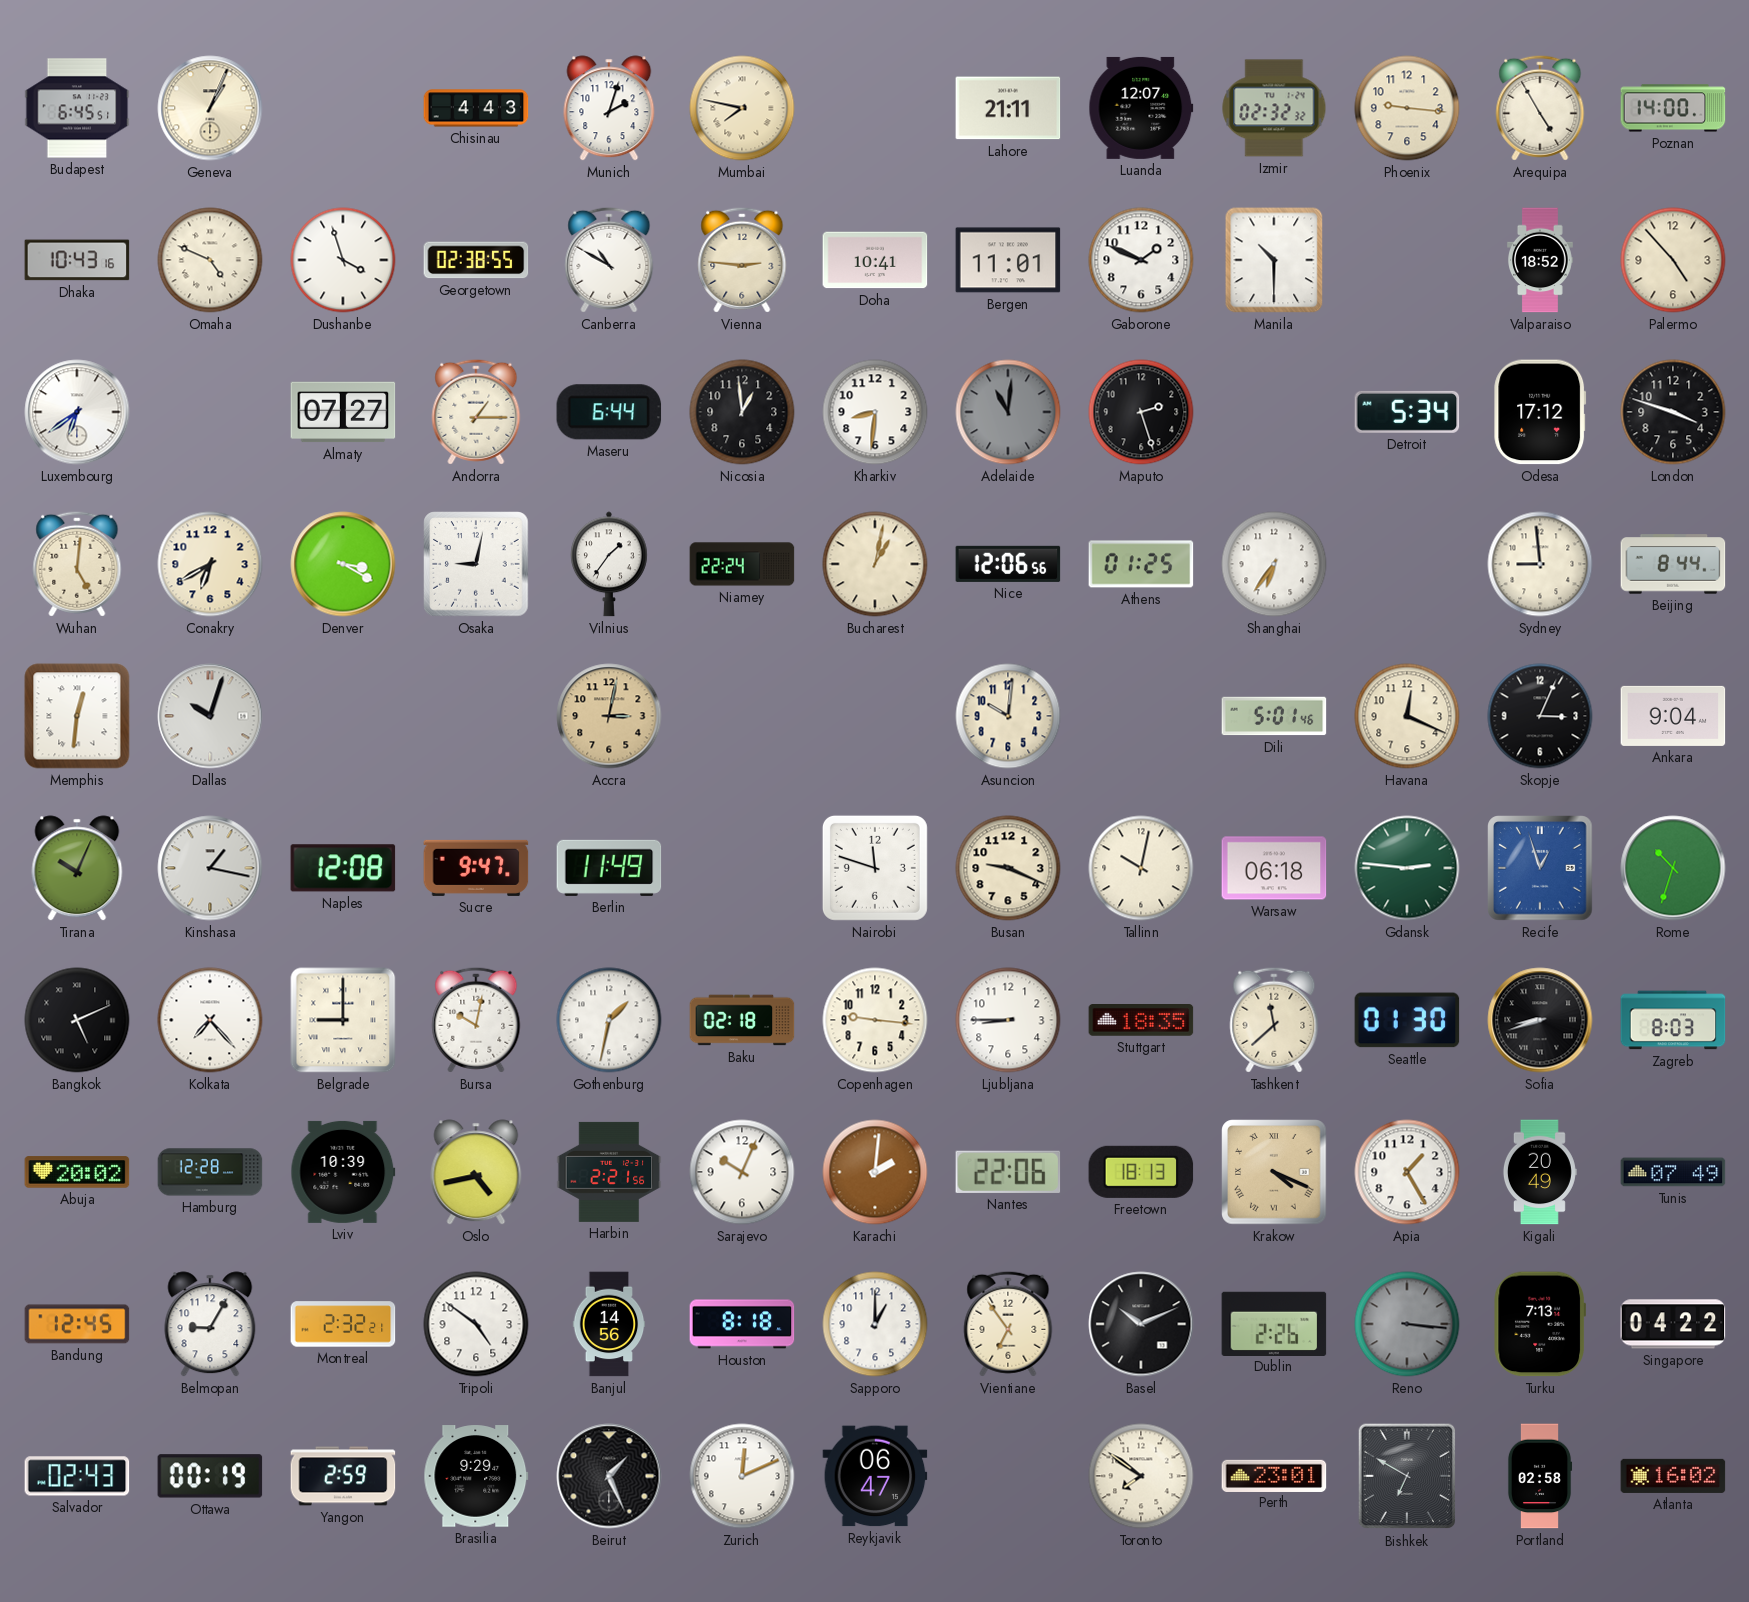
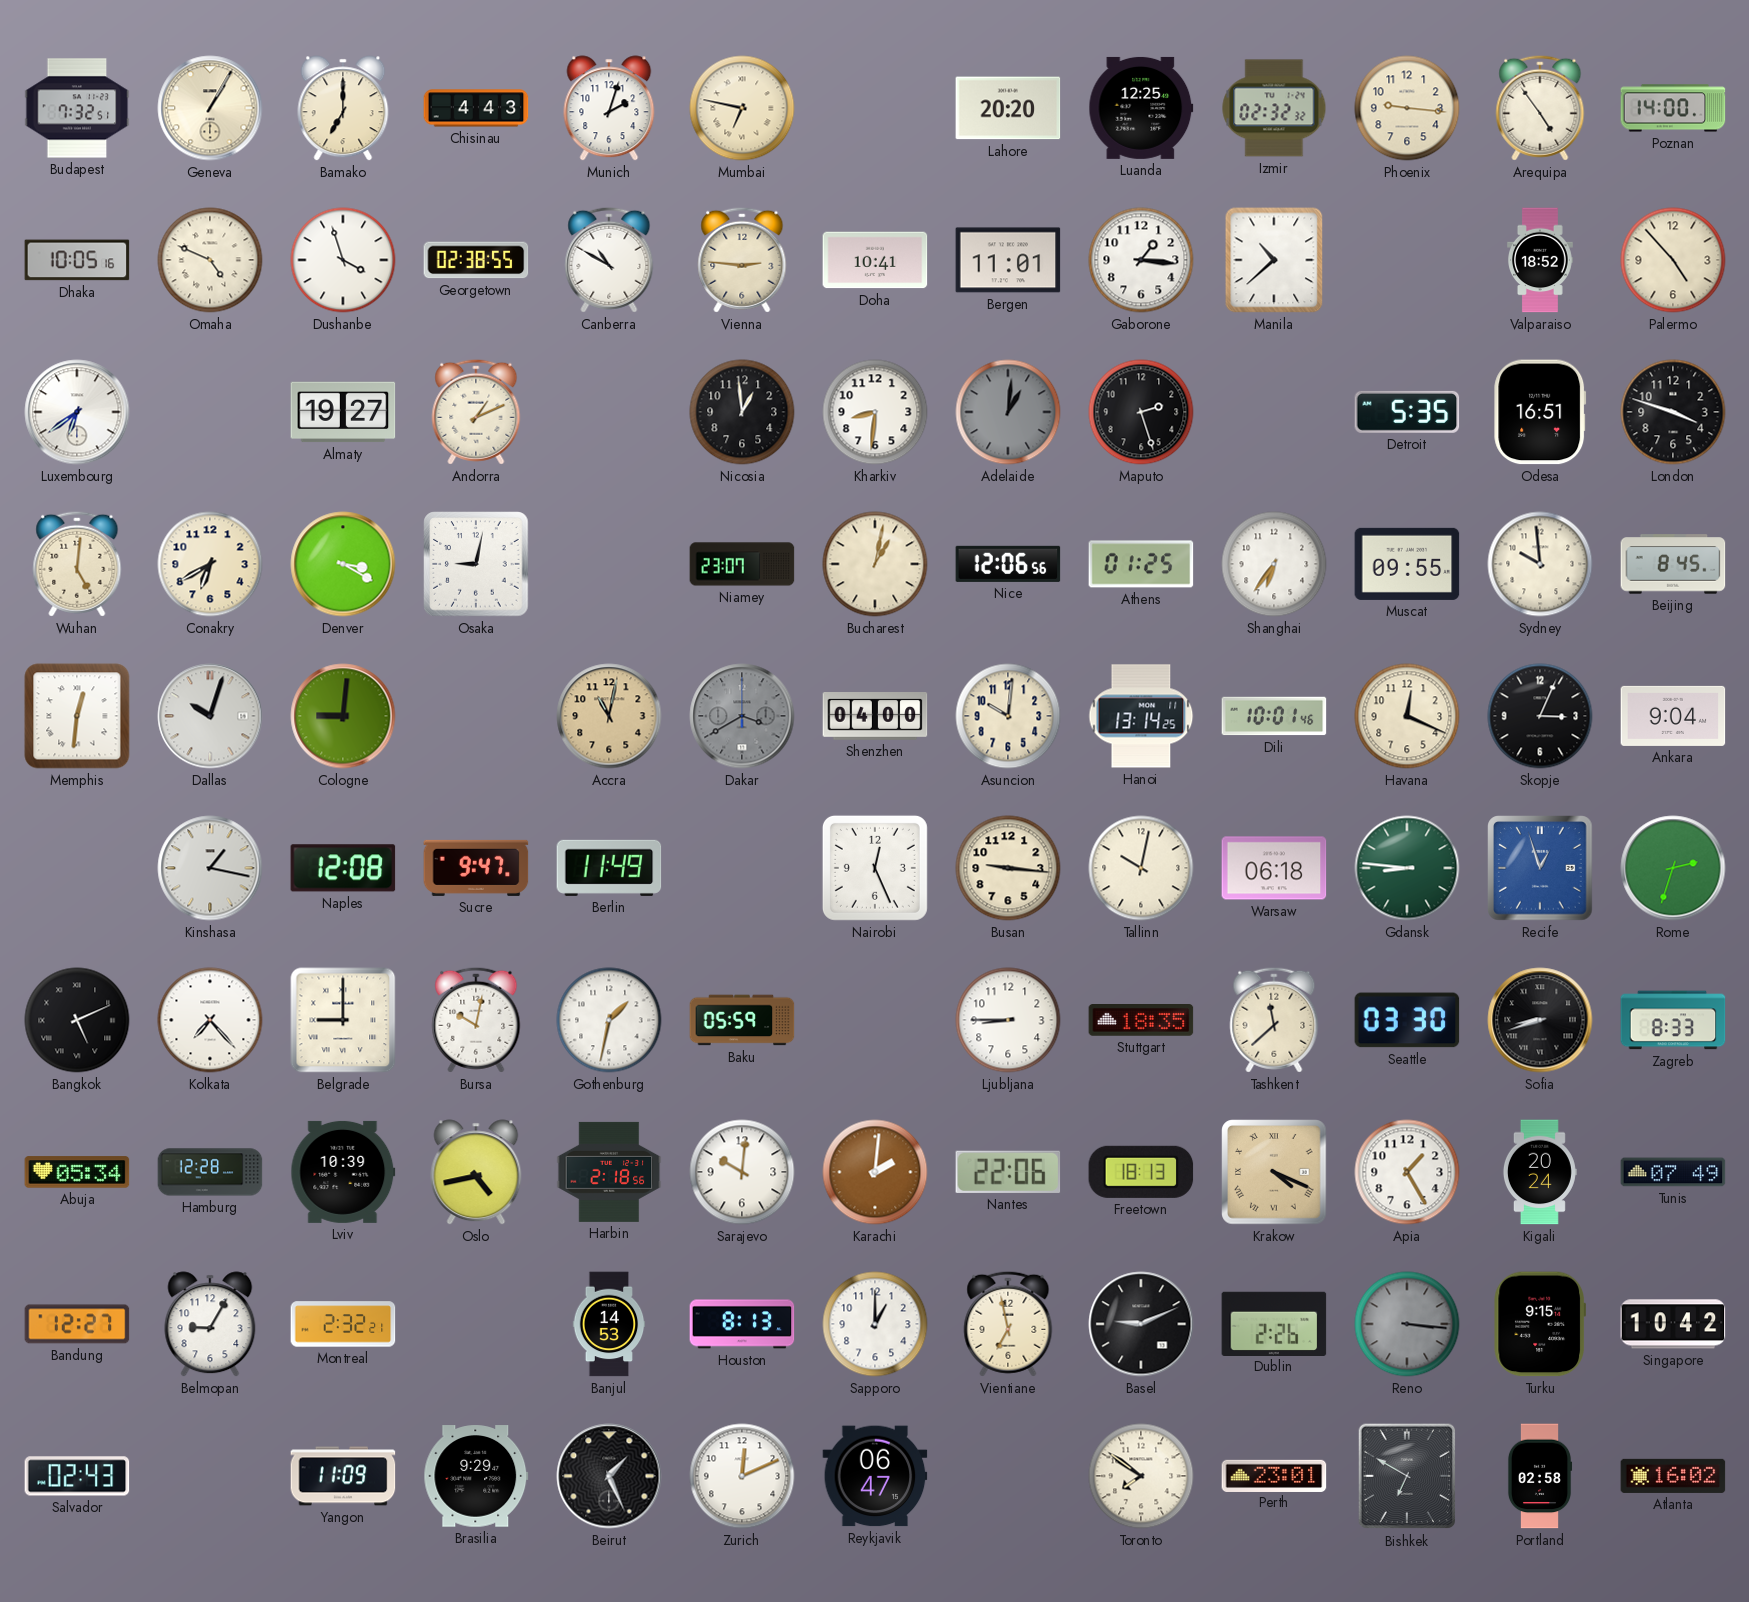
Budapest: 6:45 -> 7:32
Geneva: 1:04 -> 1:05
Bamako: none -> 7:00
Mumbai: 7:47 -> 6:47
Lahore: 21:11 -> 20:20
Luanda: 12:07 -> 12:25
Arequipa: 4:55 -> 4:54
Dhaka: 10:43 -> 10:05
Gaborone: 1:49 -> 1:16
Manila: 10:30 -> 10:38
Almaty: 07:27 -> 19:27
Andorra: 1:15 -> 1:11
Maseru: 6:44 -> none
Adelaide: 11:01 -> 1:01
Detroit: 5:34 -> 5:35
Odesa: 17:12 -> 16:51
Vilnius: 1:36 -> none
Niamey: 22:24 -> 23:07
Muscat: none -> 09:55
Sydney: 8:59 -> 9:59
Beijing: 8:44 -> 8:45
Cologne: none -> 9:01
Accra: 3:02 -> 11:02
Dakar: none -> 3:40
Shenzhen: none -> 04:00
Hanoi: none -> 13:14
Dili: 5:01 -> 10:01
Tirana: 10:04 -> none
Nairobi: 11:48 -> 12:26
Busan: 9:19 -> 9:16
Gdansk: 2:46 -> 8:46
Rome: 10:33 -> 2:33
Baku: 02:18 -> 05:59
Copenhagen: 9:16 -> none
Seattle: 01:30 -> 03:30
Zagreb: 8:03 -> 8:33
Abuja: 20:02 -> 05:34
Harbin: 2:21 -> 2:18
Sarajevo: 10:04 -> 10:01
Kigali: 20:49 -> 20:24
Bandung: 12:45 -> 12:27
Tripoli: 4:51 -> none
Banjul: 14:56 -> 14:53
Houston: 8:18 -> 8:13
Vientiane: 6:54 -> 6:58
Basel: 10:11 -> 9:11
Turku: 7:13 -> 9:15
Singapore: 04:22 -> 10:42
Ottawa: 00:19 -> none
Yangon: 2:59 -> 11:09
